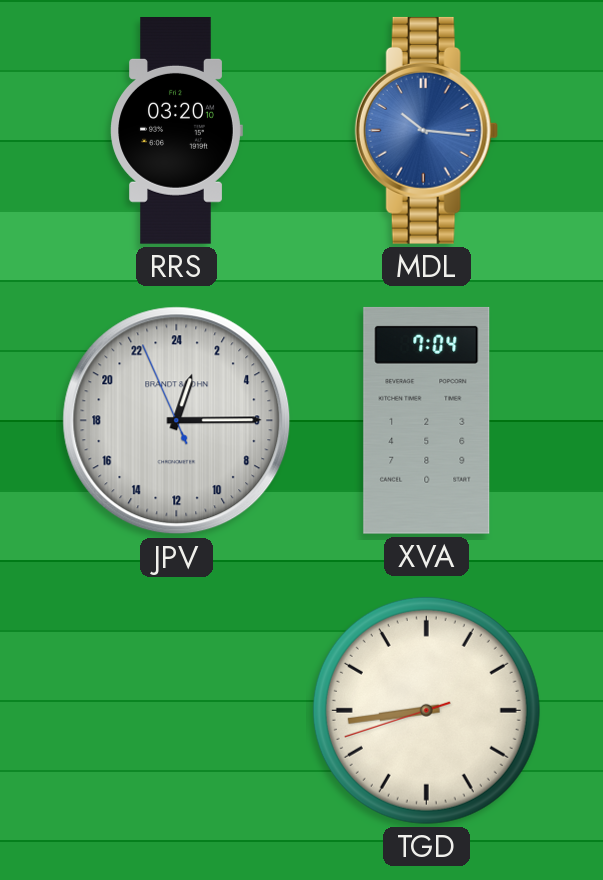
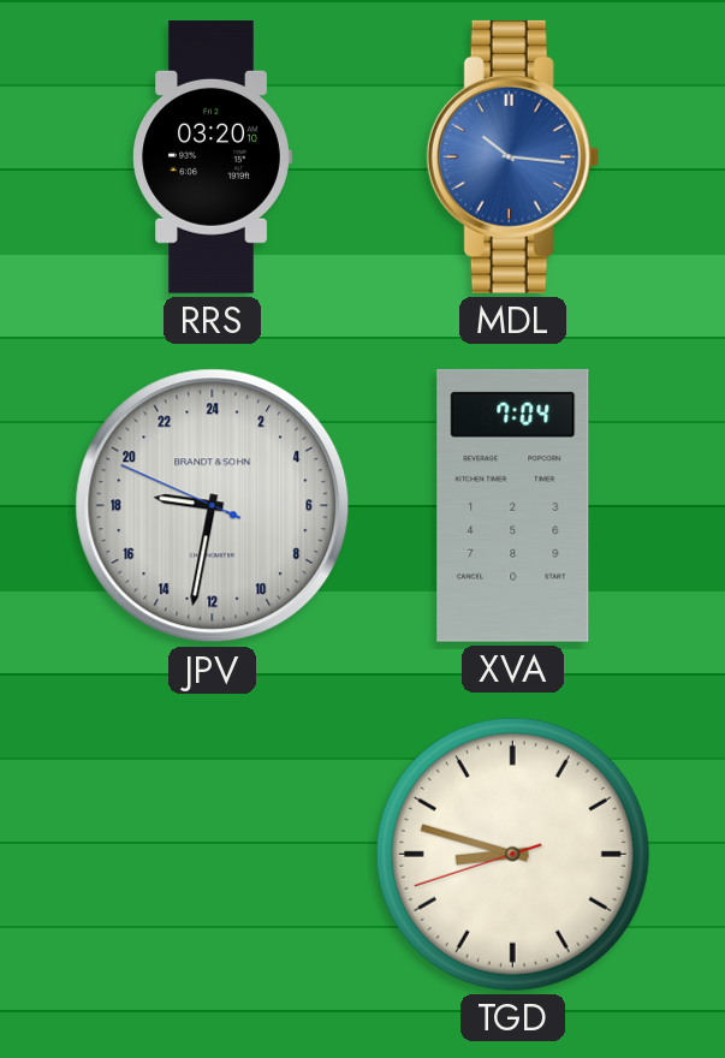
JPV: 1:14 -> 18:31
TGD: 8:43 -> 8:47
